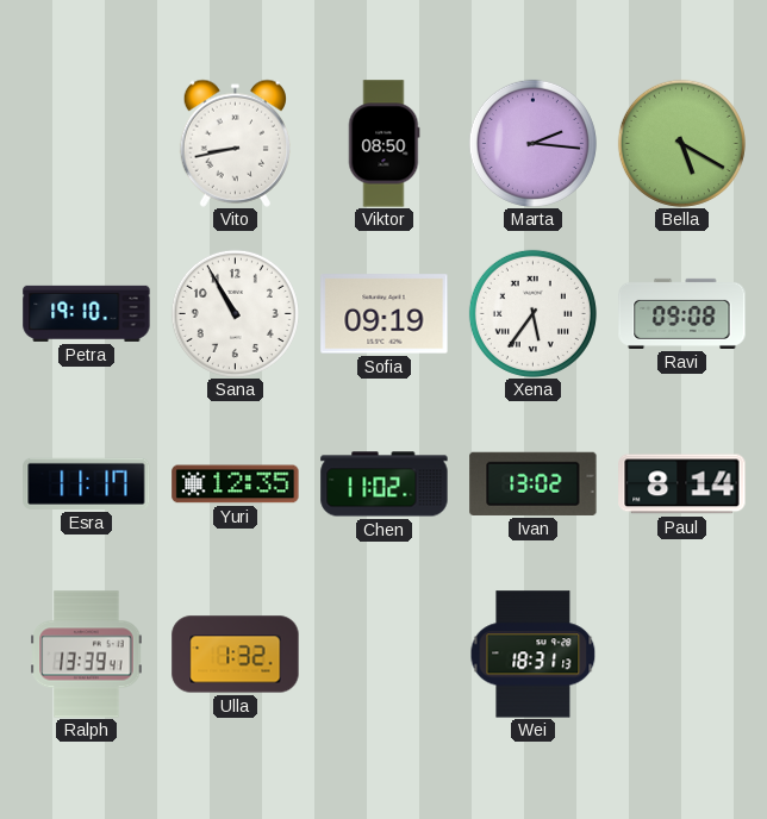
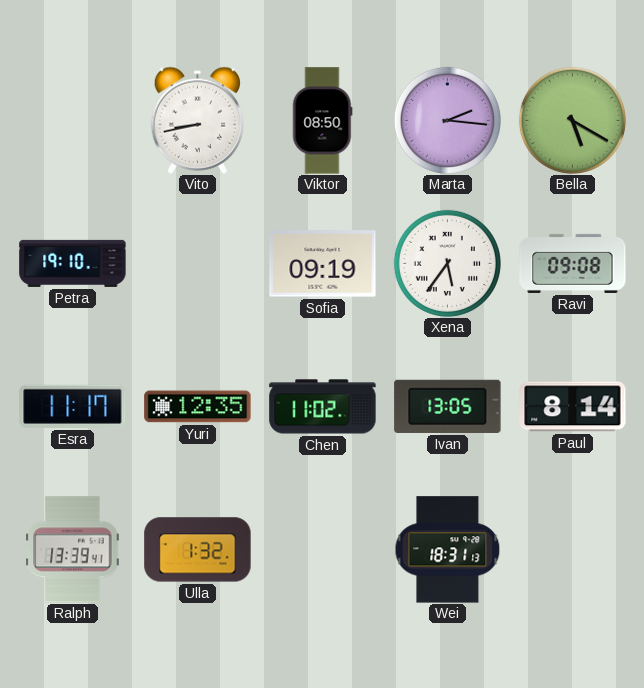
Sana: 10:55 -> none
Ivan: 13:02 -> 13:05
